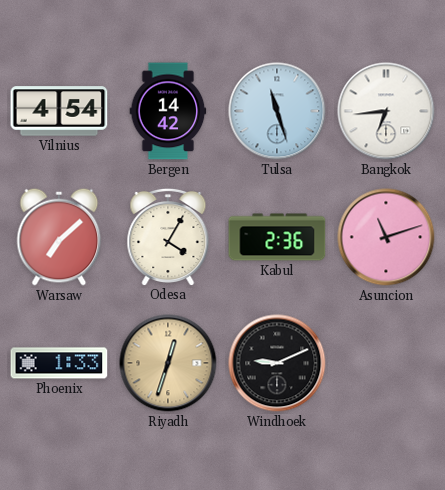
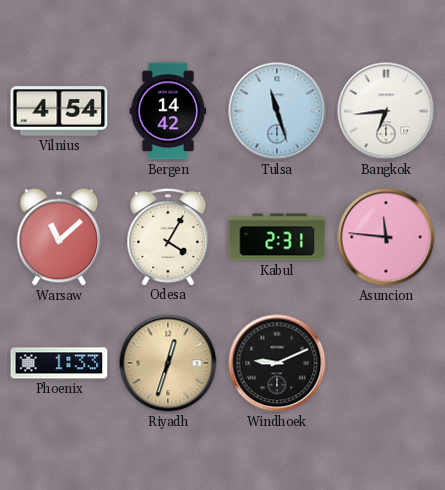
Warsaw: 7:08 -> 11:08
Kabul: 2:36 -> 2:31
Asuncion: 11:12 -> 11:46
